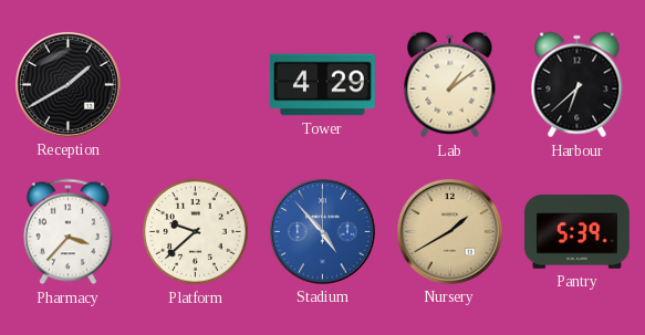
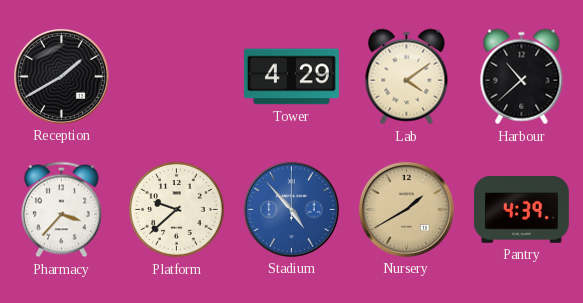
Lab: 1:09 -> 4:09
Harbour: 6:38 -> 10:38
Pantry: 5:39 -> 4:39
